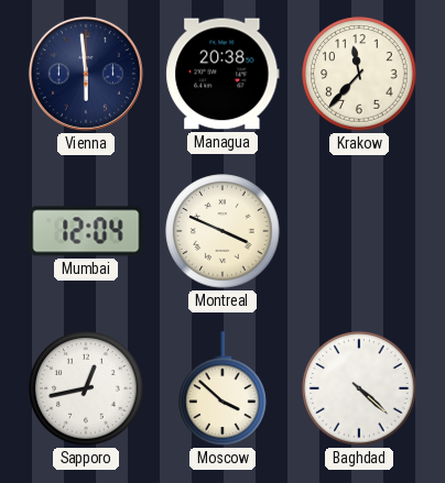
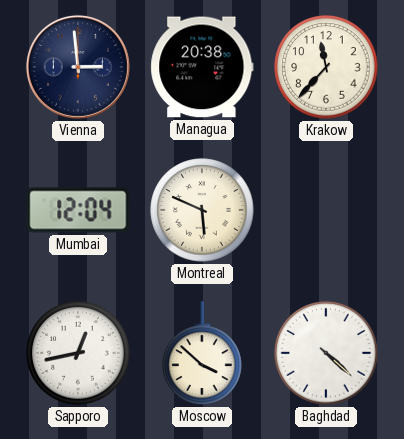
Vienna: 5:59 -> 2:59
Montreal: 3:49 -> 5:49
